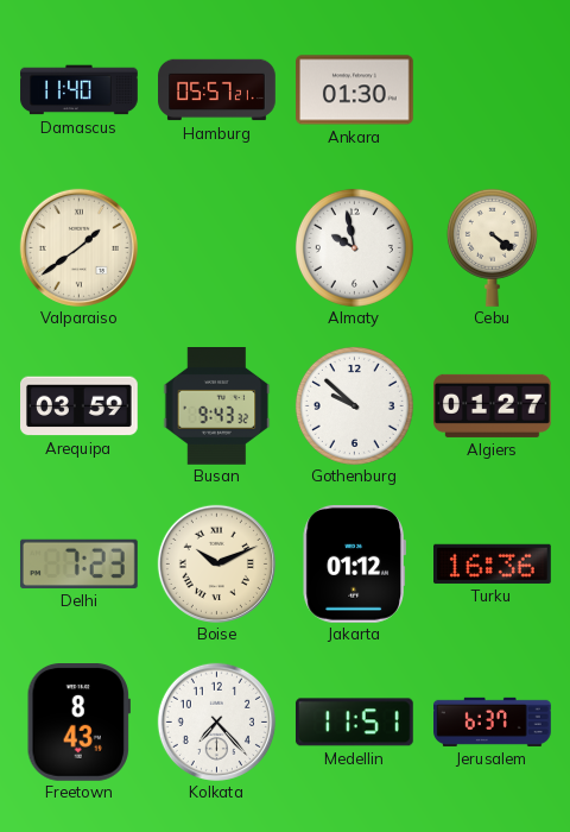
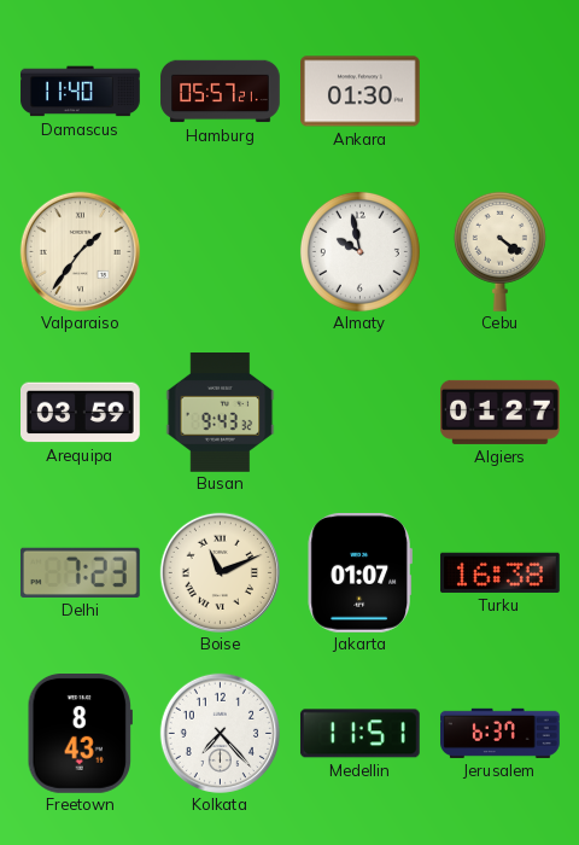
Valparaiso: 1:39 -> 1:36
Gothenburg: 9:52 -> none
Boise: 10:11 -> 11:11
Jakarta: 01:12 -> 01:07
Turku: 16:36 -> 16:38
